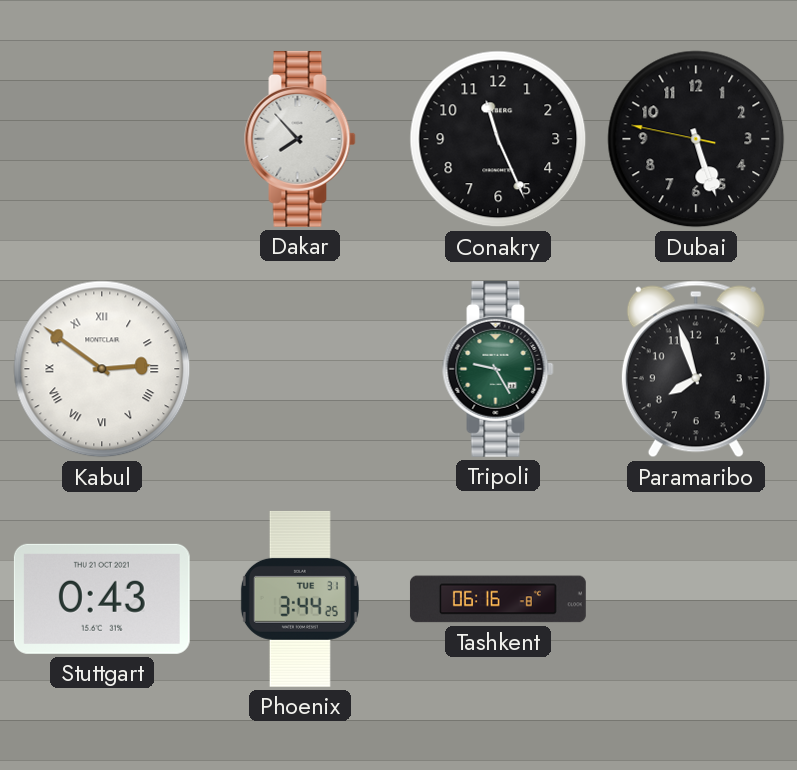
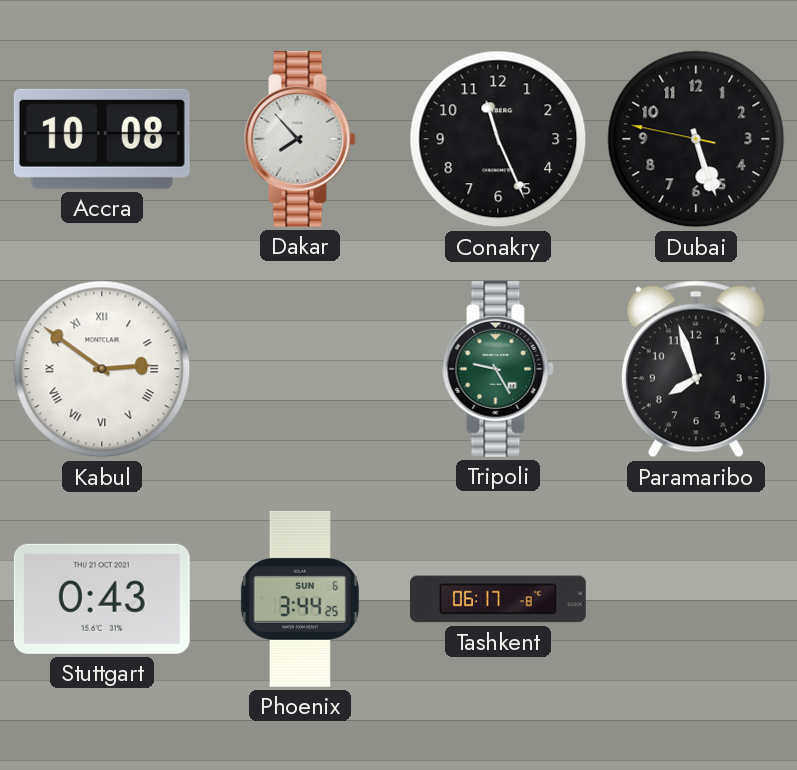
Accra: none -> 10:08
Phoenix date: TUE 31 -> SUN 6
Tashkent: 06:16 -> 06:17
